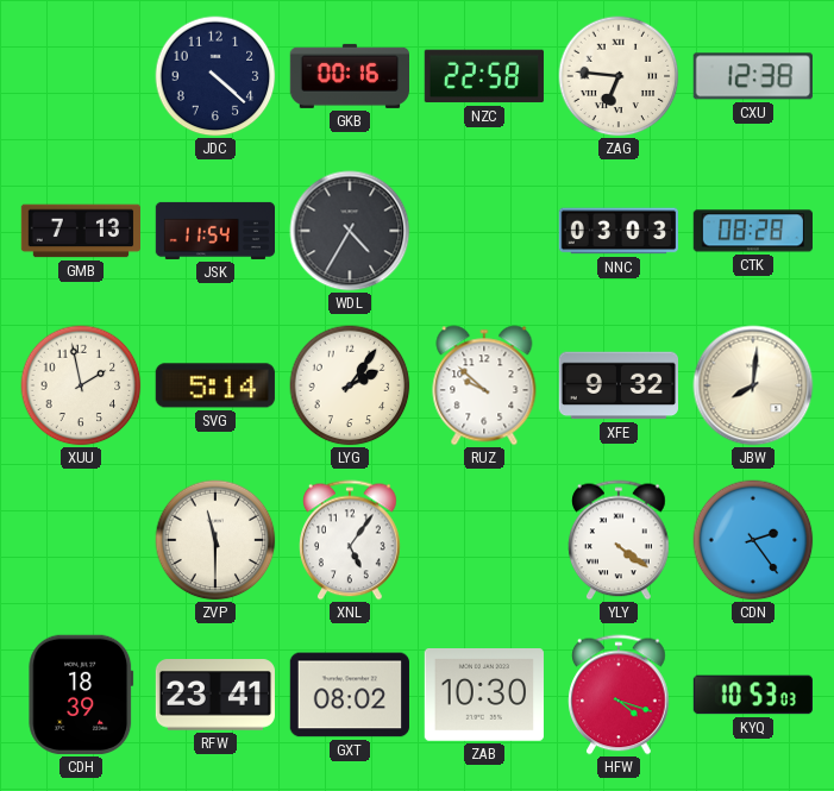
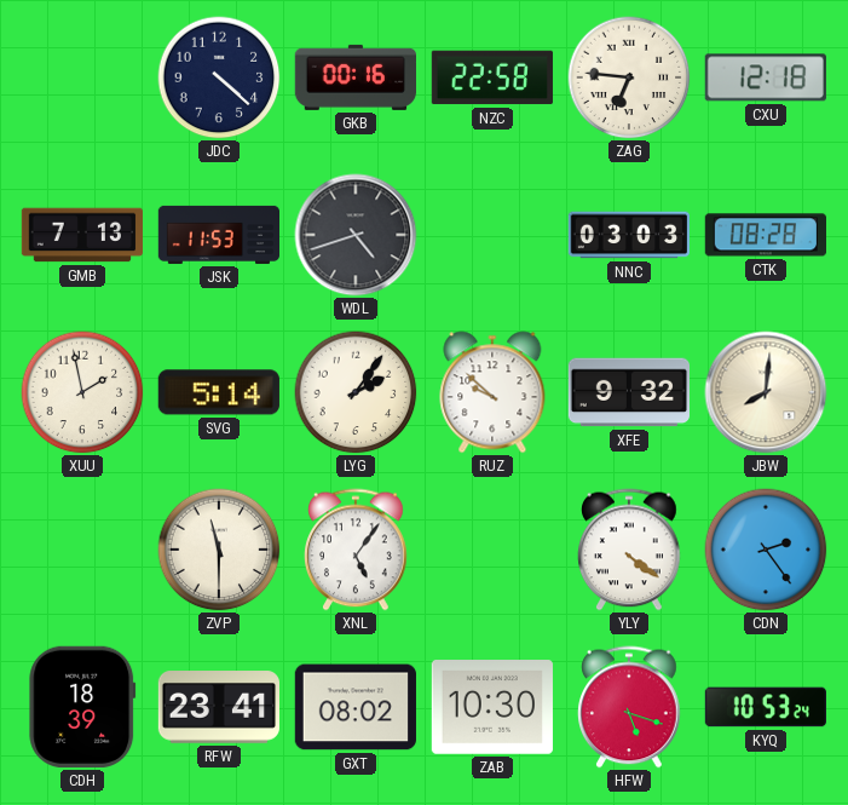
CXU: 12:38 -> 12:18
JSK: 11:54 -> 11:53
WDL: 4:35 -> 4:42
HFW: 4:18 -> 5:18
KYQ: 10:53:03 -> 10:53:24
